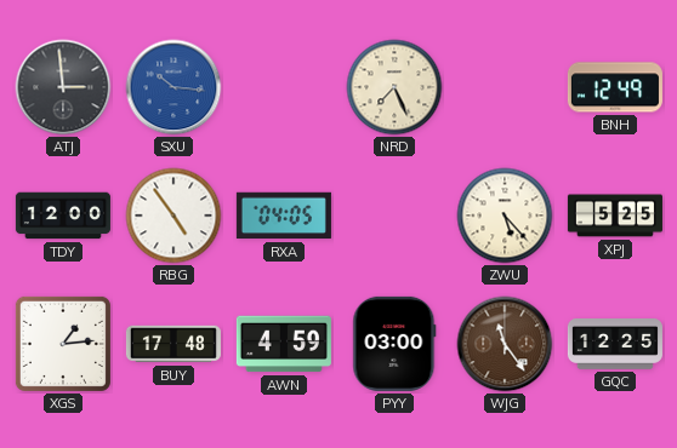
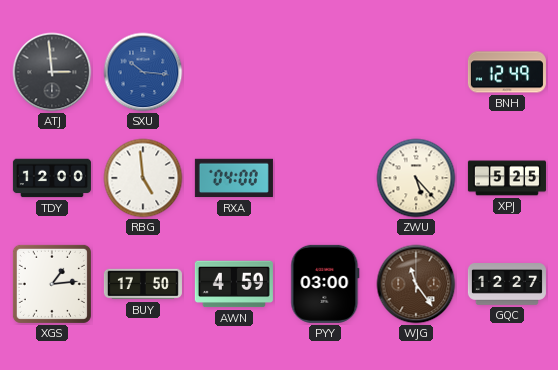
NRD: 7:26 -> none
RBG: 4:54 -> 4:59
RXA: 04:05 -> 04:00
BUY: 17:48 -> 17:50
GQC: 12:25 -> 12:27
